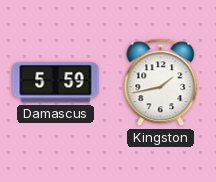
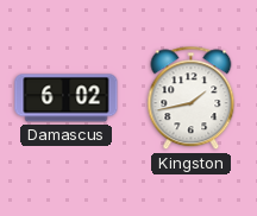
Damascus: 5:59 -> 6:02
